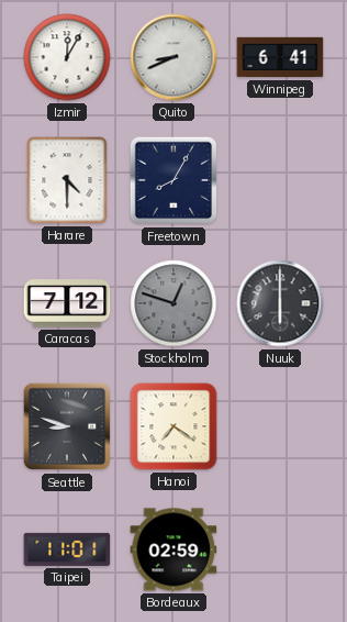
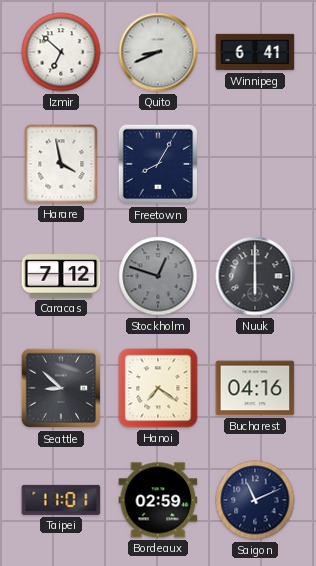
Izmir: 12:05 -> 6:52
Harare: 4:30 -> 3:58
Seattle: 8:48 -> 8:52
Bucharest: none -> 04:16
Saigon: none -> 11:11
